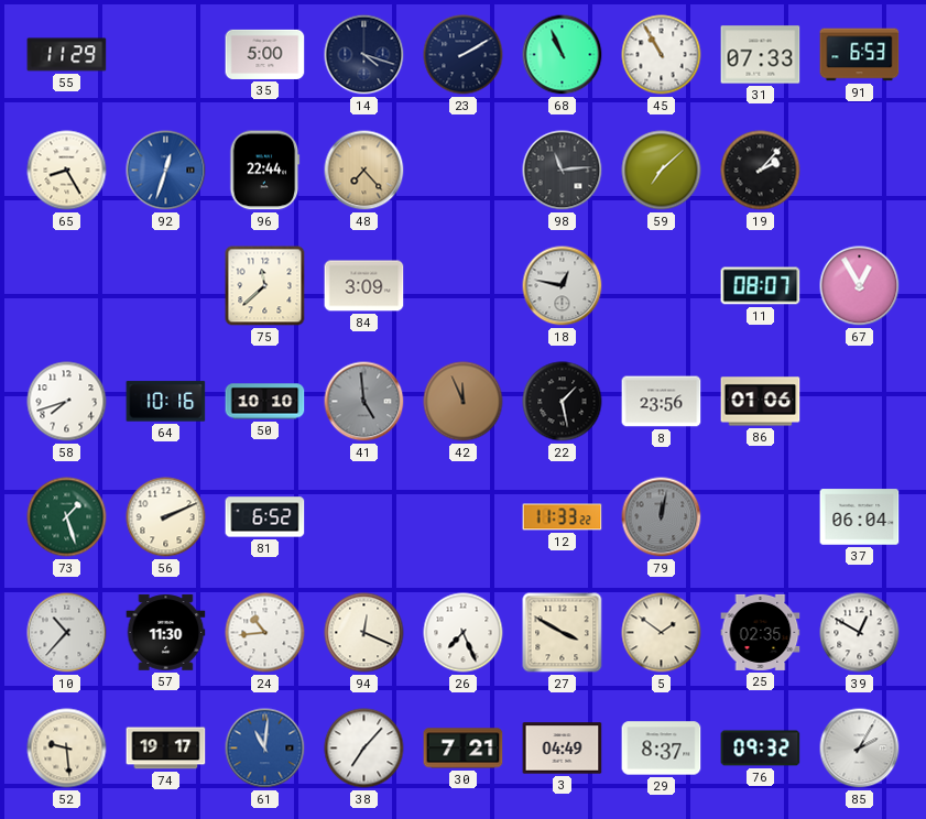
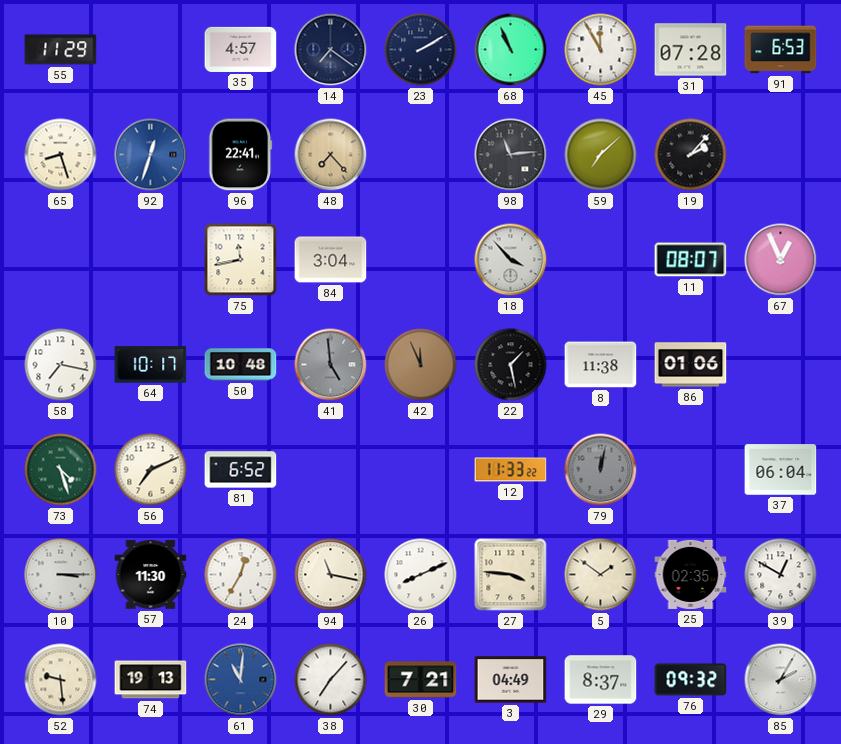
35: 5:00 -> 4:57
14: 4:18 -> 7:21
45: 10:55 -> 11:55
31: 07:33 -> 07:28
65: 8:25 -> 8:27
96: 22:44 -> 22:41
75: 11:38 -> 11:43
84: 3:09 -> 3:04
18: 12:47 -> 3:53
67: 12:55 -> 12:56
58: 7:42 -> 7:17
64: 10:16 -> 10:17
50: 10:10 -> 10:48
8: 23:56 -> 11:38
73: 1:27 -> 4:27
56: 2:11 -> 7:11
10: 10:37 -> 3:15
24: 10:44 -> 12:35
94: 12:19 -> 11:17
26: 7:26 -> 8:11
27: 3:50 -> 3:46
74: 19:17 -> 19:13
